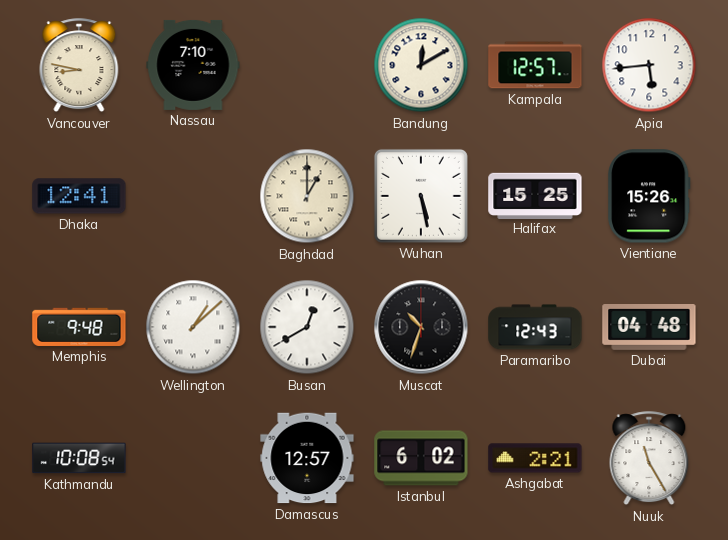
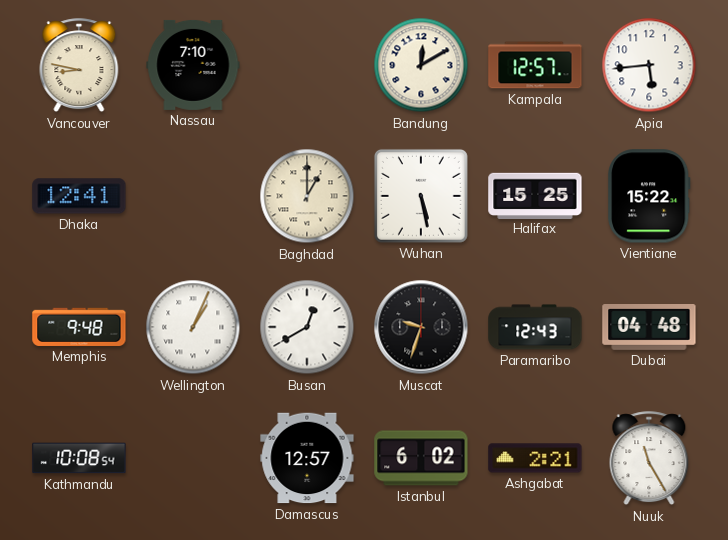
Vientiane: 15:26 -> 15:22
Wellington: 1:08 -> 1:04
Muscat: 10:33 -> 9:33
